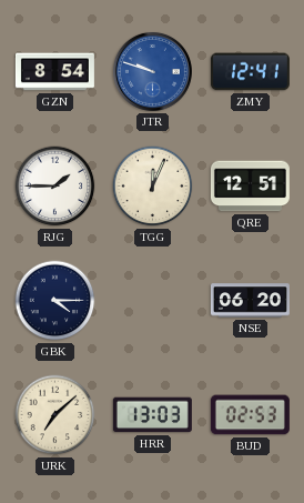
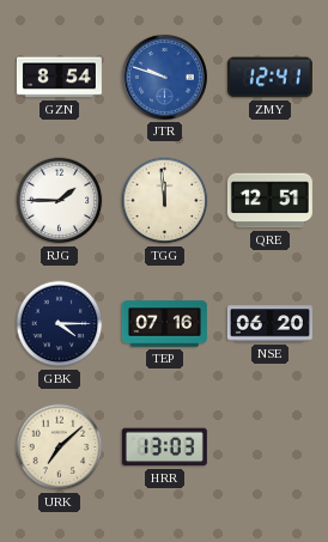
TGG: 12:04 -> 11:59
TEP: none -> 07:16
BUD: 02:53 -> none
